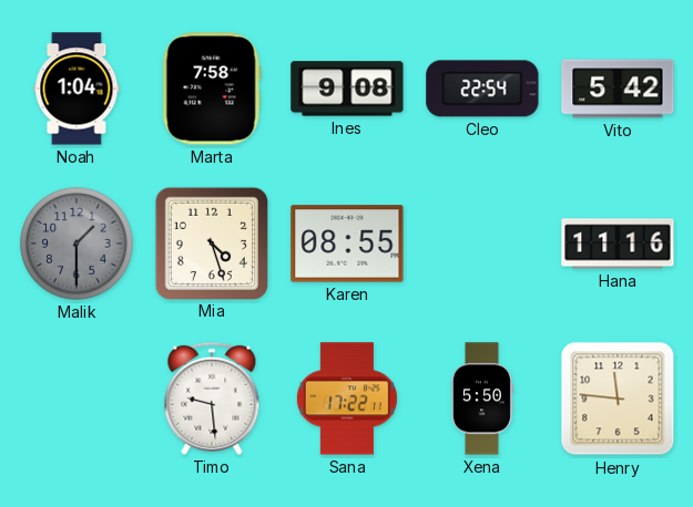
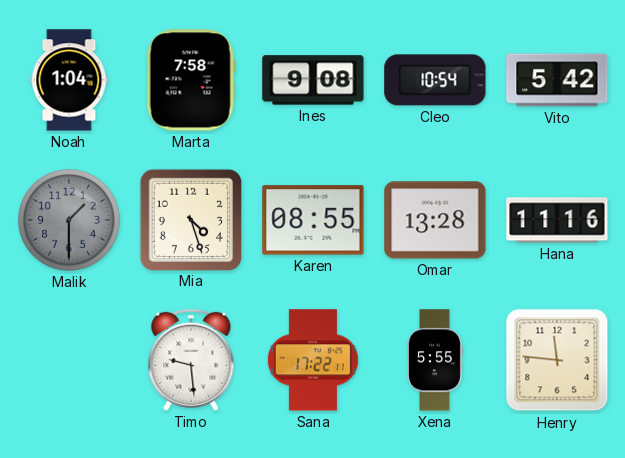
Cleo: 22:54 -> 10:54
Omar: none -> 13:28
Xena: 5:50 -> 5:55
